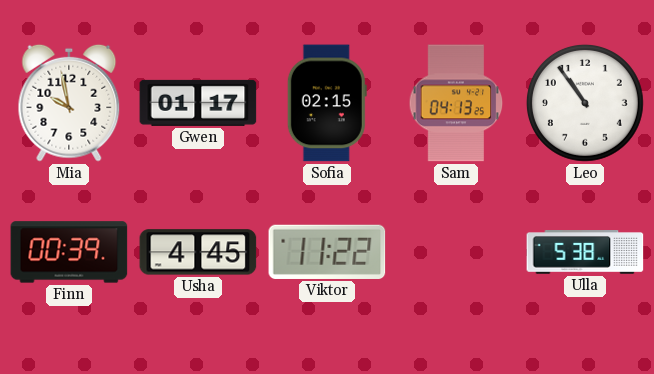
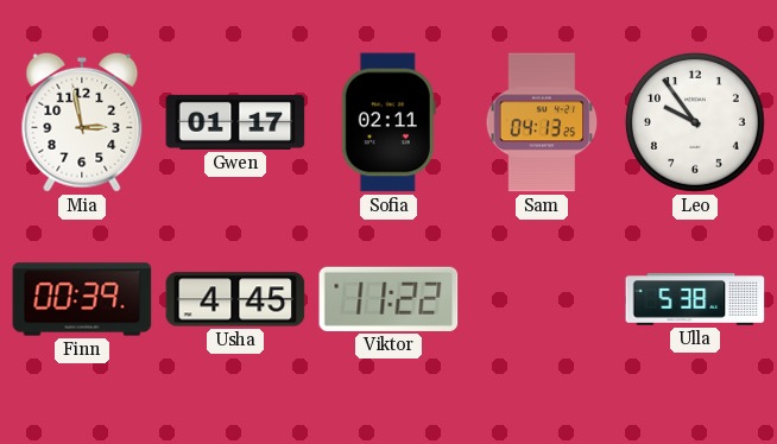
Mia: 9:58 -> 2:58
Sofia: 02:15 -> 02:11
Leo: 10:54 -> 9:54
